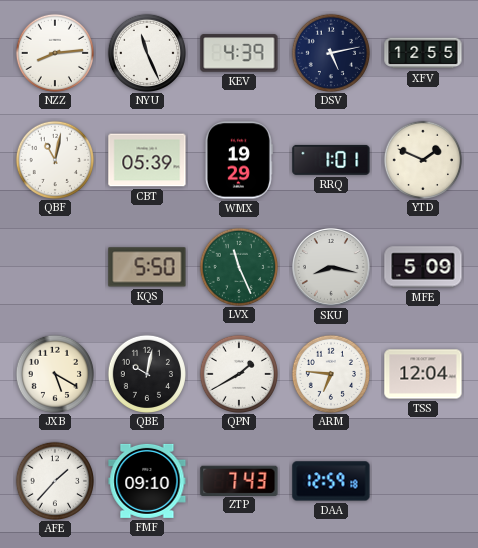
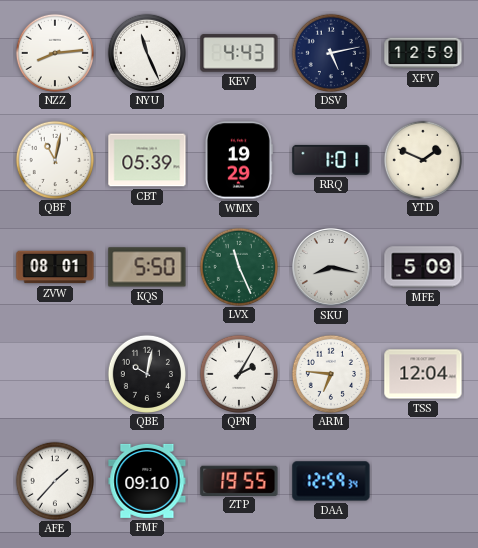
KEV: 4:39 -> 4:43
XFV: 12:55 -> 12:59
ZVW: none -> 08:01
JXB: 5:20 -> none
QPN: 1:40 -> 2:05
ZTP: 7:43 -> 19:55
DAA: 12:59:18 -> 12:59:34
